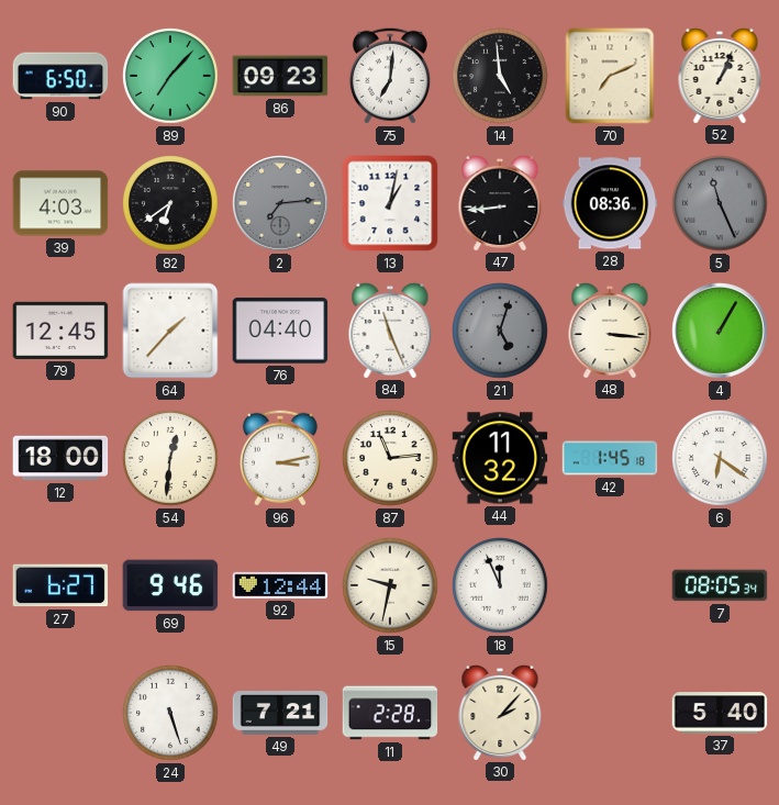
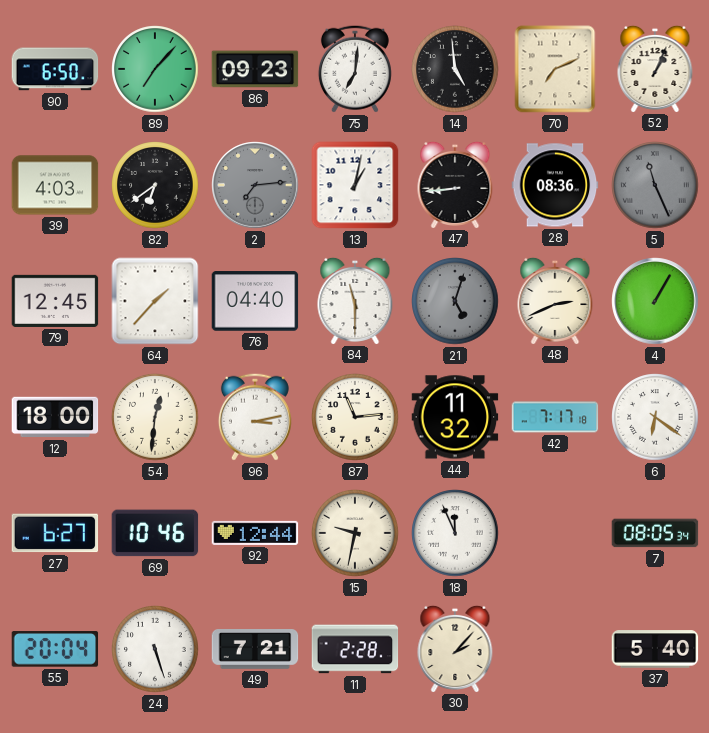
84: 11:26 -> 11:30
48: 3:16 -> 2:41
42: 1:45 -> 7:17
69: 9:46 -> 10:46
55: none -> 20:04
